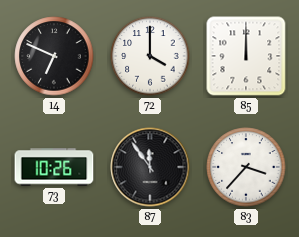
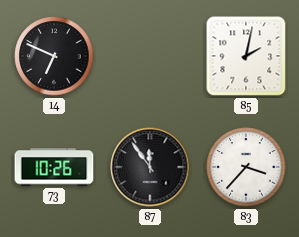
72: 4:00 -> none
85: 12:00 -> 2:02
